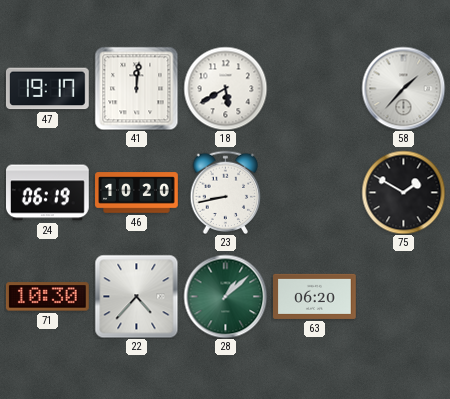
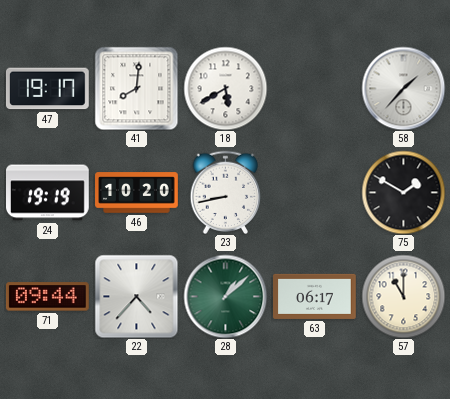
41: 12:01 -> 8:01
24: 06:19 -> 19:19
71: 10:30 -> 09:44
63: 06:20 -> 06:17
57: none -> 11:00
